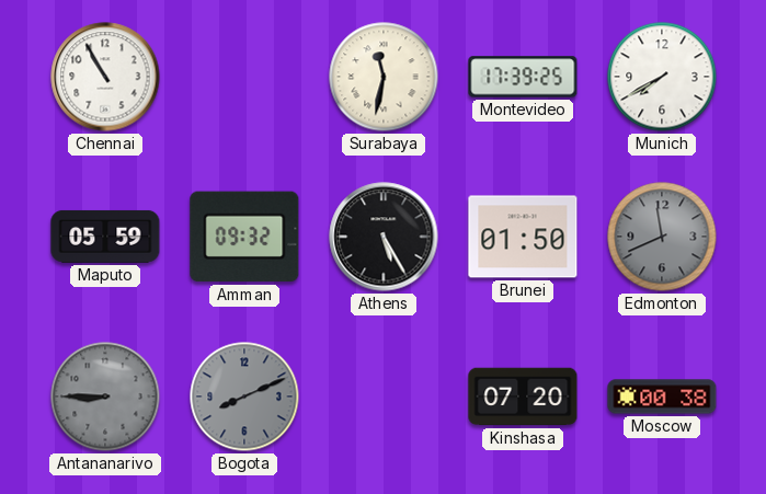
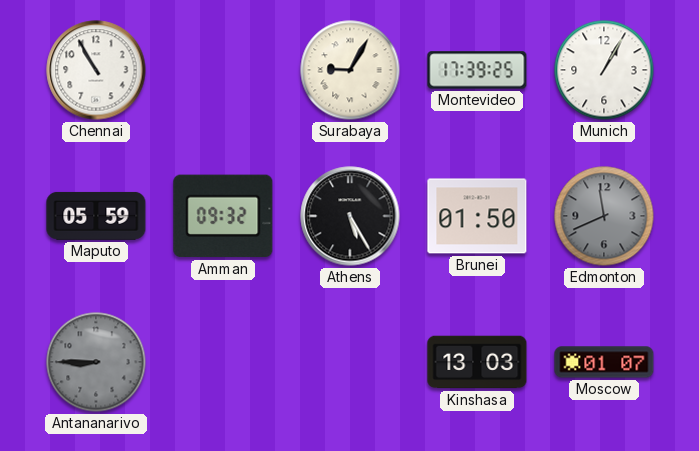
Surabaya: 11:32 -> 9:05
Munich: 7:40 -> 1:05
Bogota: 8:11 -> none
Kinshasa: 07:20 -> 13:03
Moscow: 00:38 -> 01:07
